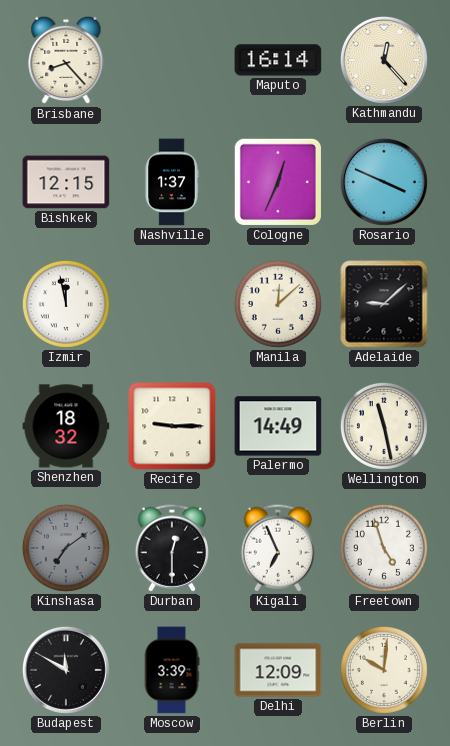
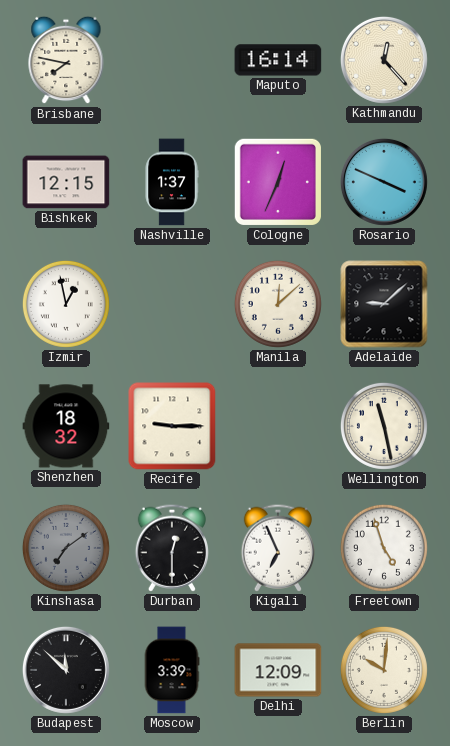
Brisbane: 8:23 -> 7:47
Izmir: 11:58 -> 12:58
Palermo: 14:49 -> none
Budapest: 11:50 -> 11:52
